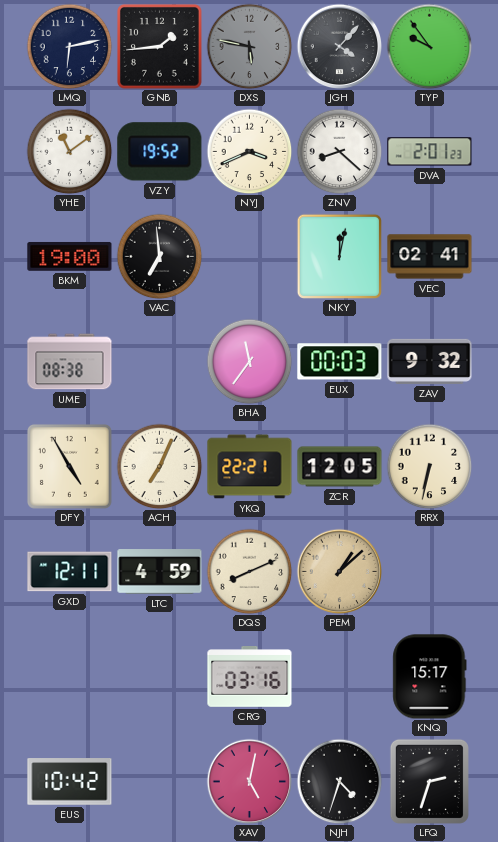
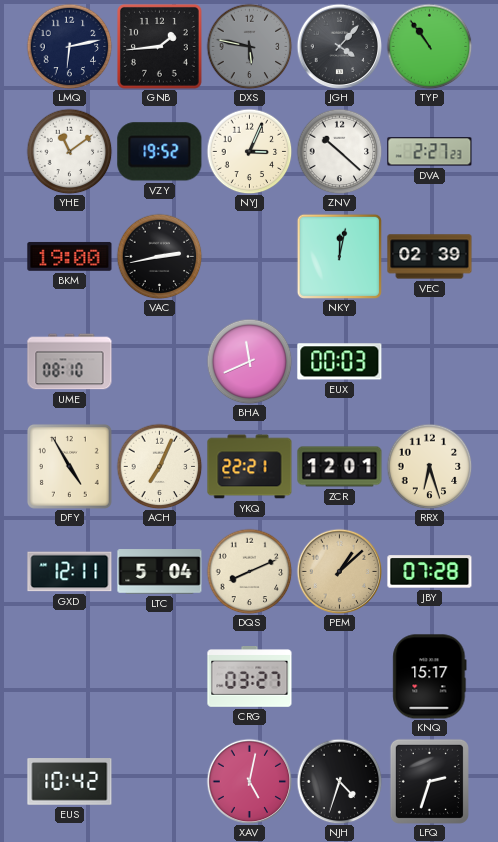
TYP: 9:54 -> 10:54
NYJ: 3:41 -> 3:04
ZNV: 8:22 -> 10:22
DVA: 2:01 -> 2:27
VAC: 6:59 -> 2:43
VEC: 02:41 -> 02:39
UME: 08:38 -> 08:10
BHA: 11:36 -> 11:41
ZAV: 9:32 -> none
ZCR: 12:05 -> 12:01
RRX: 6:32 -> 6:27
LTC: 4:59 -> 5:04
JBY: none -> 07:28
CRG: 03:16 -> 03:27
